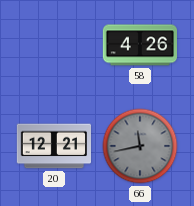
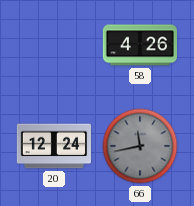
20: 12:21 -> 12:24
